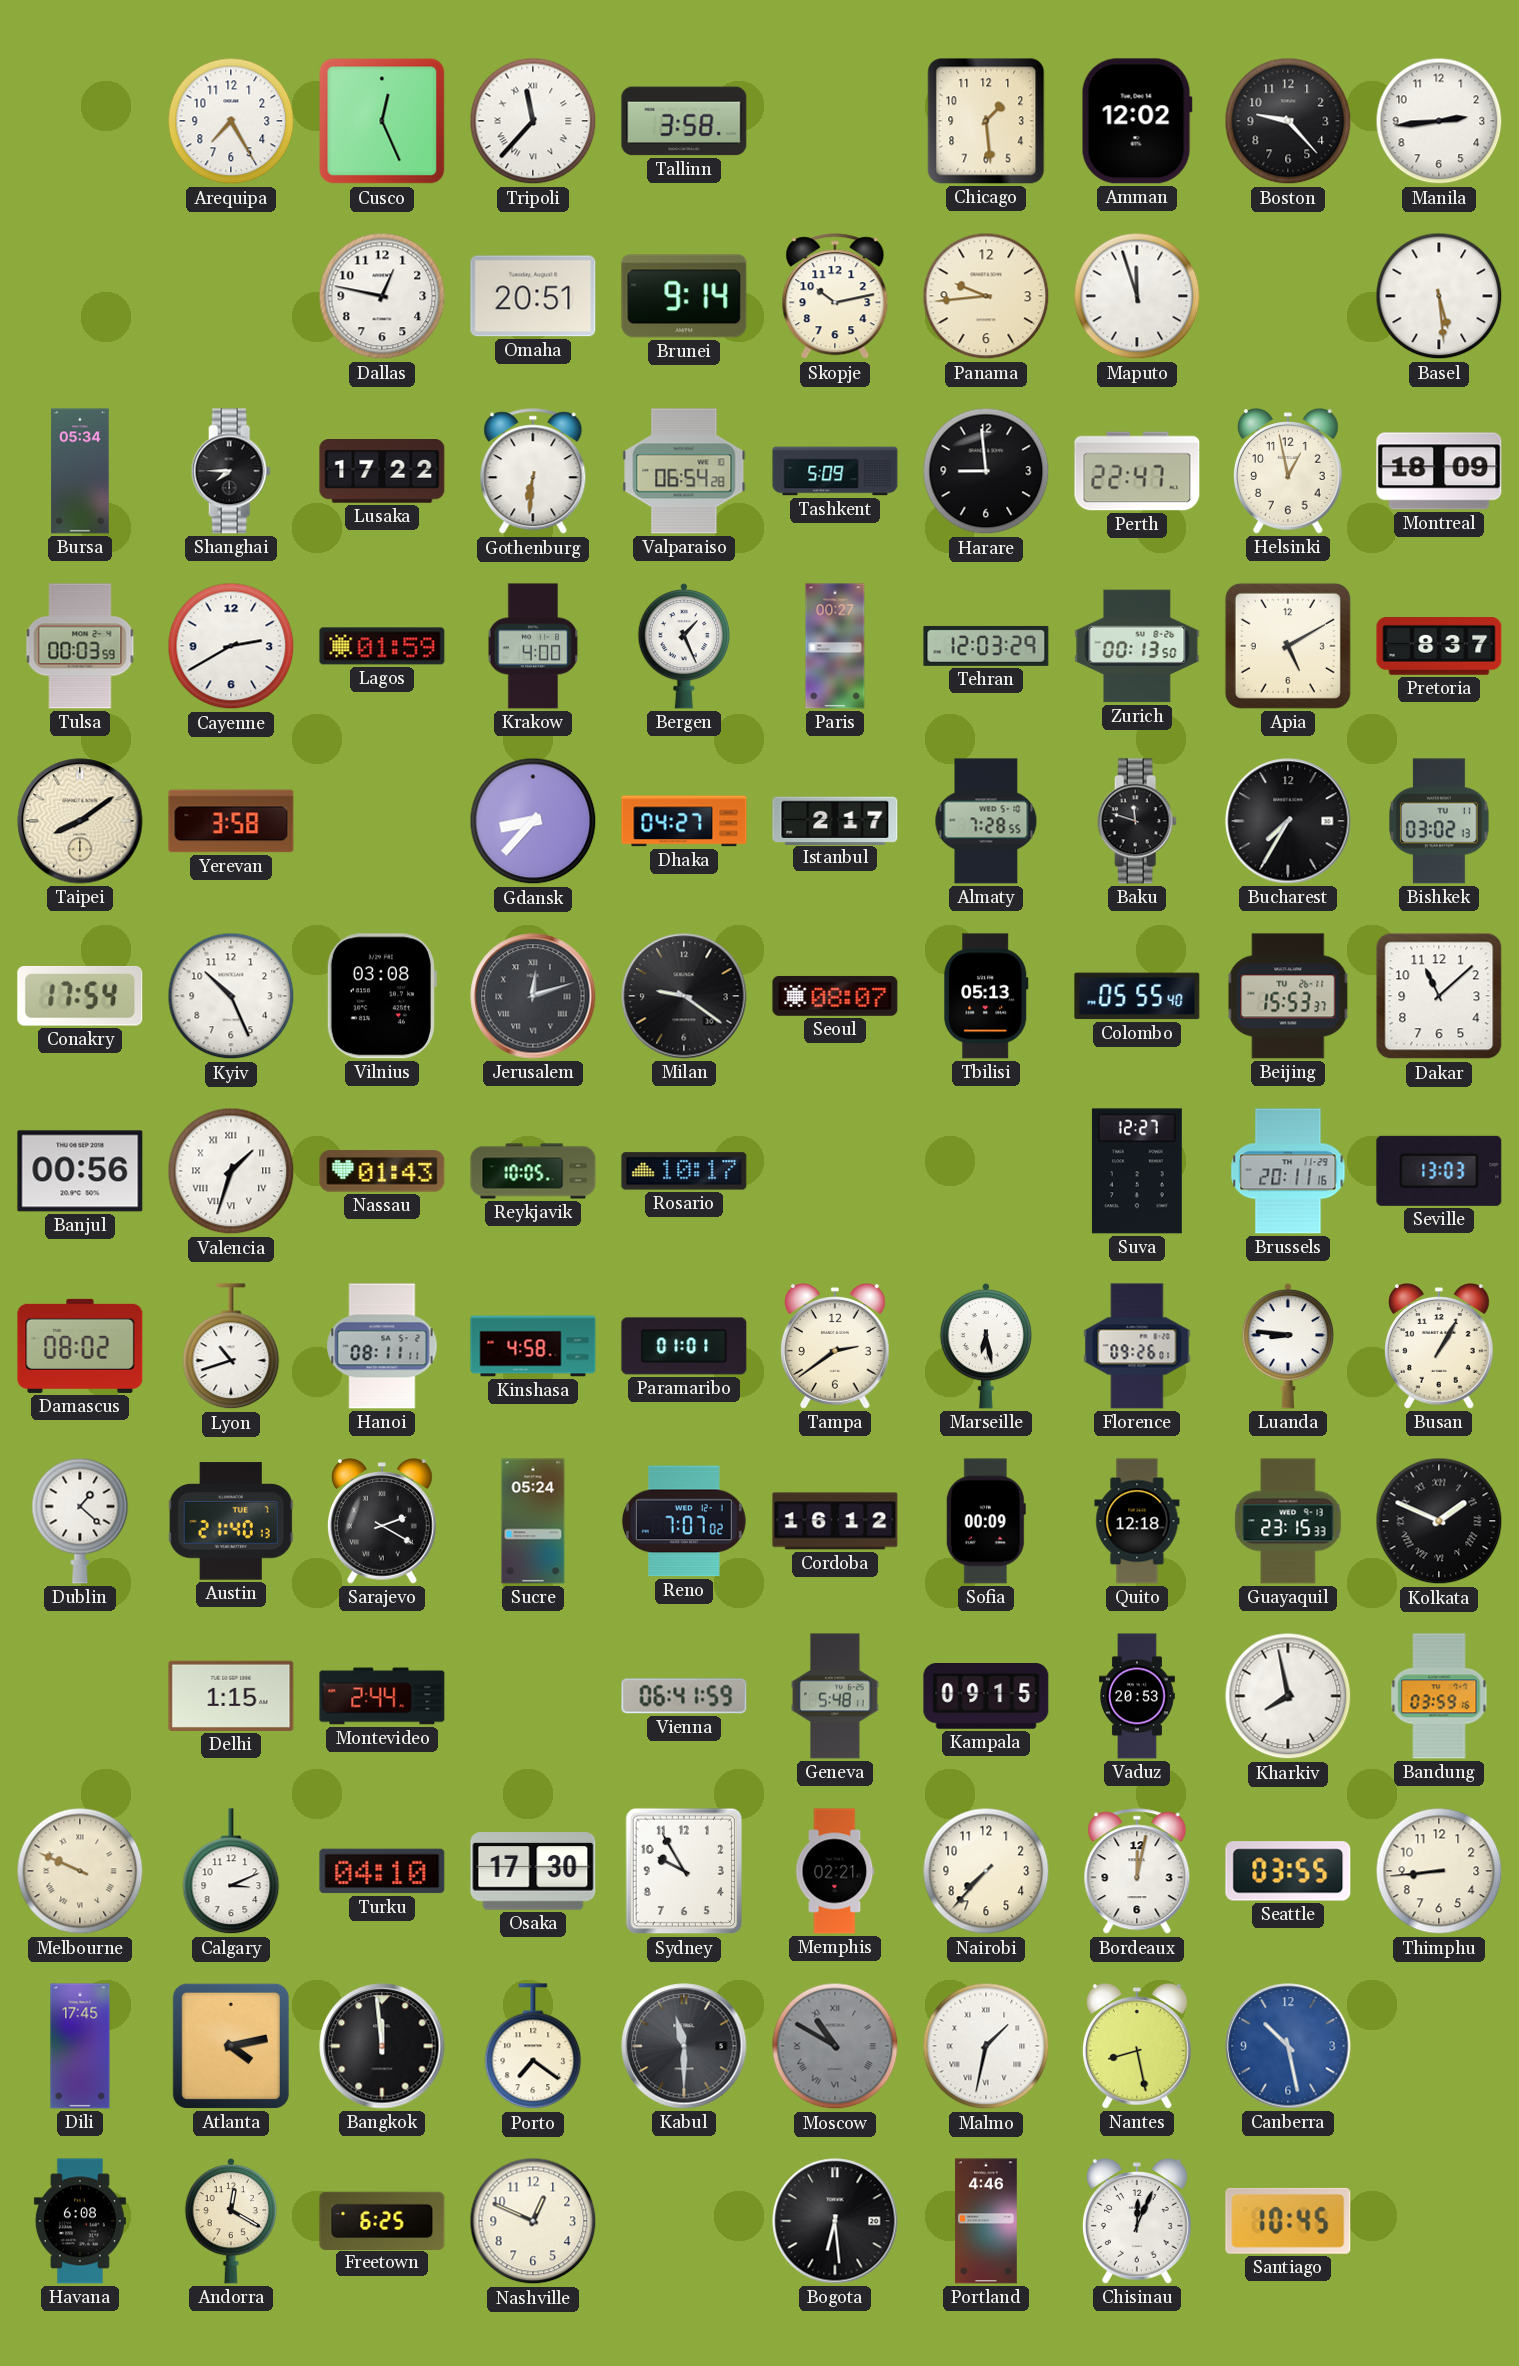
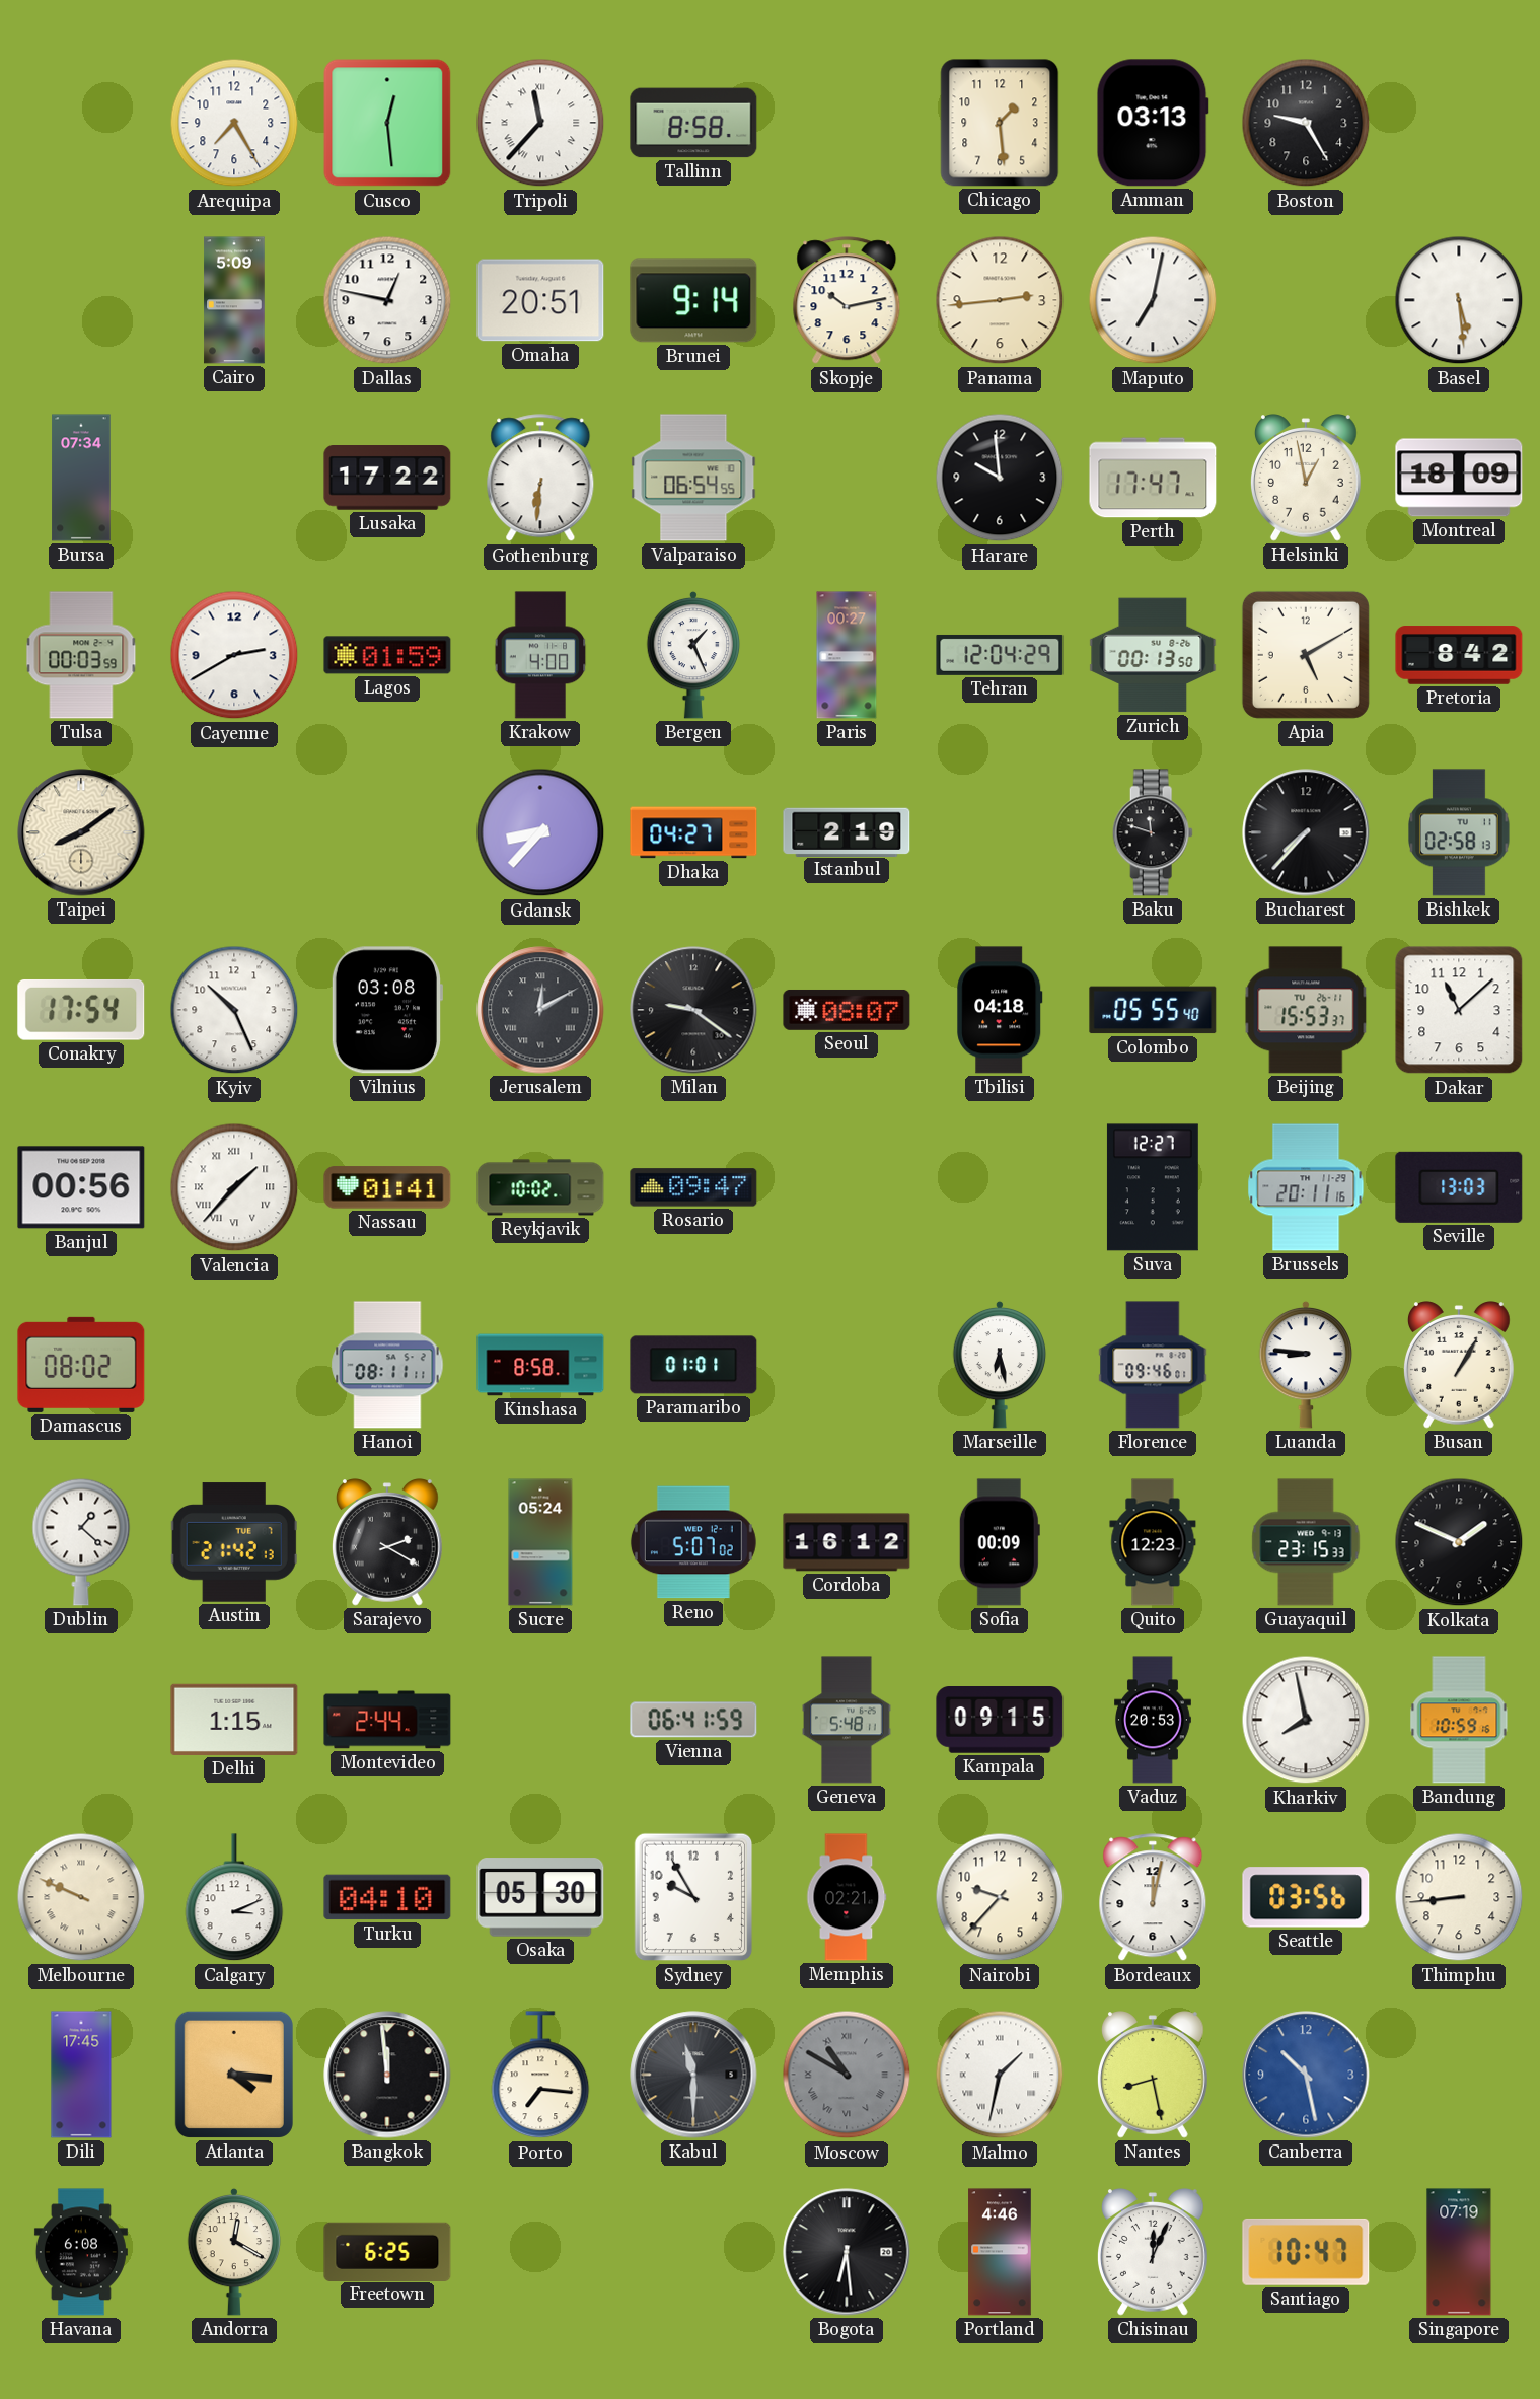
Cusco: 12:26 -> 12:29
Tallinn: 3:58 -> 8:58
Amman: 12:02 -> 03:13
Boston: 9:23 -> 9:25
Manila: 2:44 -> none
Cairo: none -> 5:09
Panama: 9:44 -> 2:44
Maputo: 11:57 -> 7:02
Bursa: 05:34 -> 07:34
Shanghai: 7:45 -> none
Valparaiso: 06:54:28 -> 06:54:55
Tashkent: 5:09 -> none
Harare: 8:59 -> 9:59
Perth: 22:47 -> 17:47
Tehran: 12:03 -> 12:04
Pretoria: 8:37 -> 8:42
Yerevan: 3:58 -> none
Istanbul: 2:17 -> 2:19
Almaty: 7:28 -> none
Bucharest: 7:35 -> 7:37
Bishkek: 03:02 -> 02:58
Jerusalem: 12:12 -> 12:10
Tbilisi: 05:13 -> 04:18
Valencia: 1:33 -> 1:37
Nassau: 01:43 -> 01:41
Reykjavik: 10:05 -> 10:02
Rosario: 10:17 -> 09:47
Lyon: 10:42 -> none
Kinshasa: 4:58 -> 8:58
Tampa: 2:39 -> none
Florence: 09:26 -> 09:46
Austin: 21:40 -> 21:42
Reno: 7:07 -> 5:07
Quito: 12:18 -> 12:23
Kolkata numerals: Roman -> Arabic
Bandung: 03:59 -> 10:59
Osaka: 17:30 -> 05:30
Nairobi: 7:37 -> 9:37
Seattle: 03:55 -> 03:56
Atlanta: 4:13 -> 4:16
Porto: 7:21 -> 7:16
Nashville: 12:49 -> none
Santiago: 10:45 -> 10:47
Singapore: none -> 07:19
